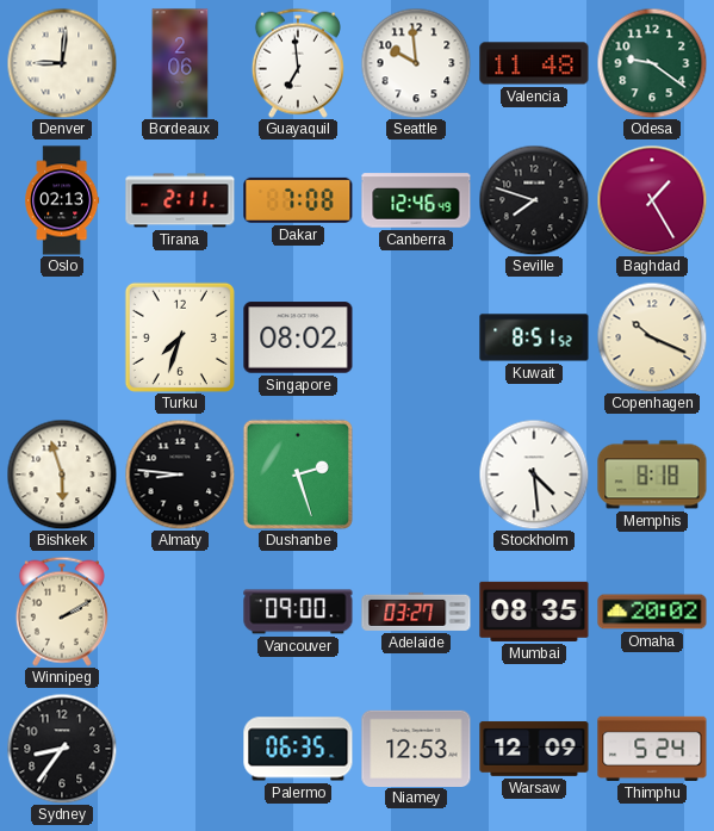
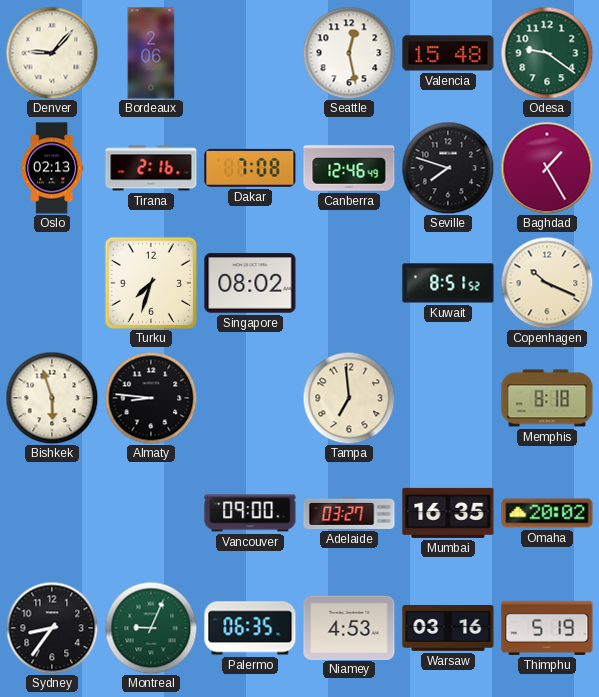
Denver: 9:01 -> 9:07
Guayaquil: 6:59 -> none
Seattle: 9:59 -> 12:28
Valencia: 11:48 -> 15:48
Tirana: 2:11 -> 2:16
Dushanbe: 2:27 -> none
Tampa: none -> 6:59
Stockholm: 4:29 -> none
Winnipeg: 2:10 -> none
Mumbai: 08:35 -> 16:35
Montreal: none -> 9:04
Niamey: 12:53 -> 4:53
Warsaw: 12:09 -> 03:16
Thimphu: 5:24 -> 5:19
